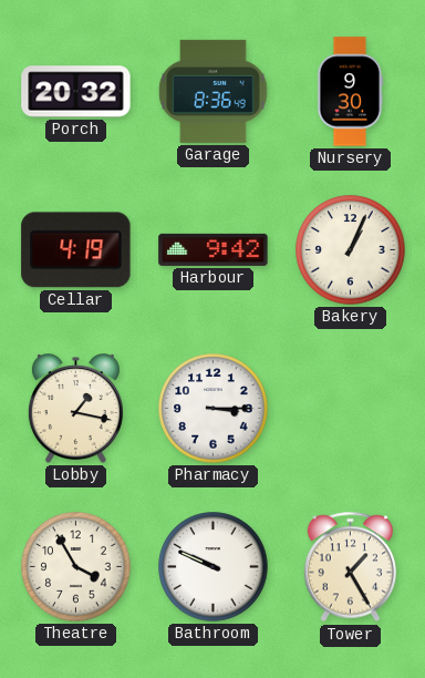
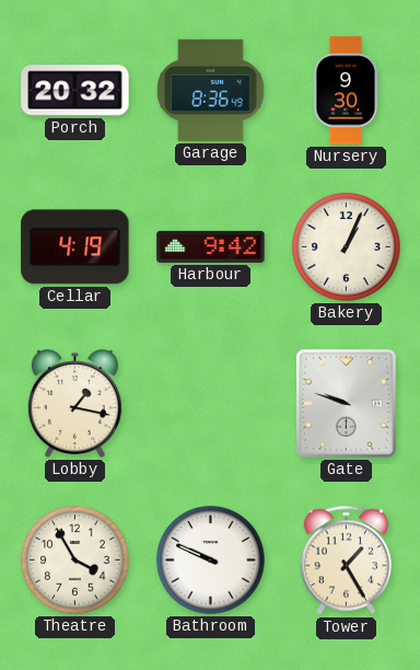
Pharmacy: 3:15 -> none
Gate: none -> 9:48
